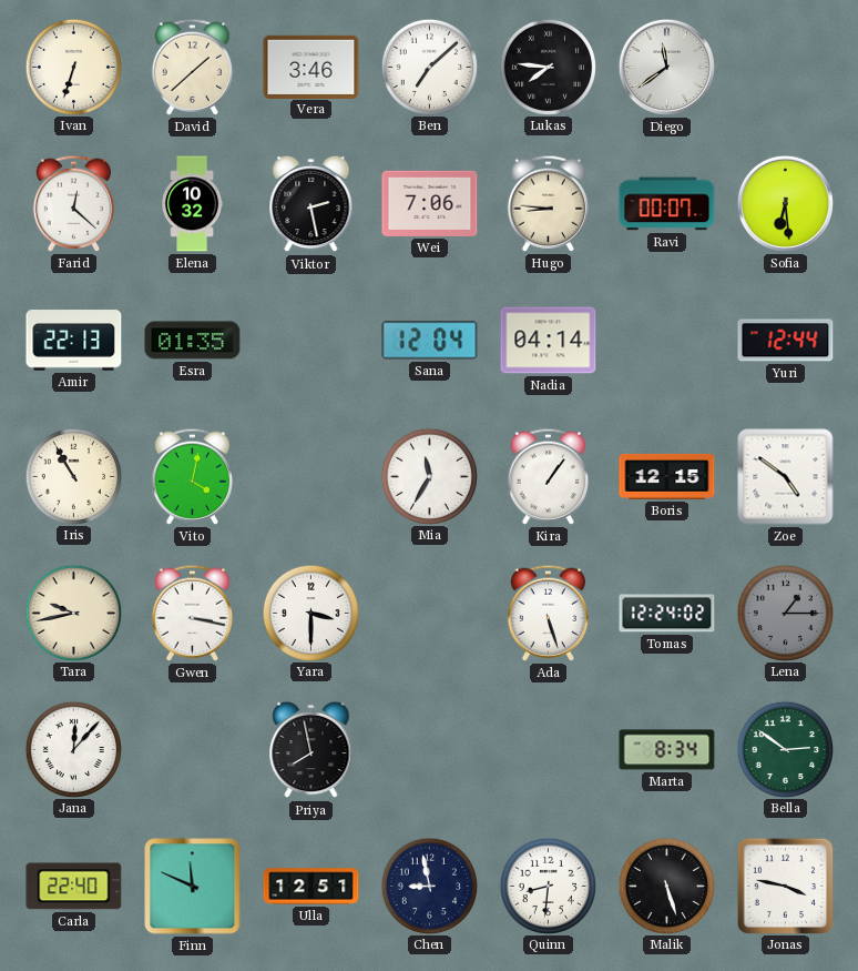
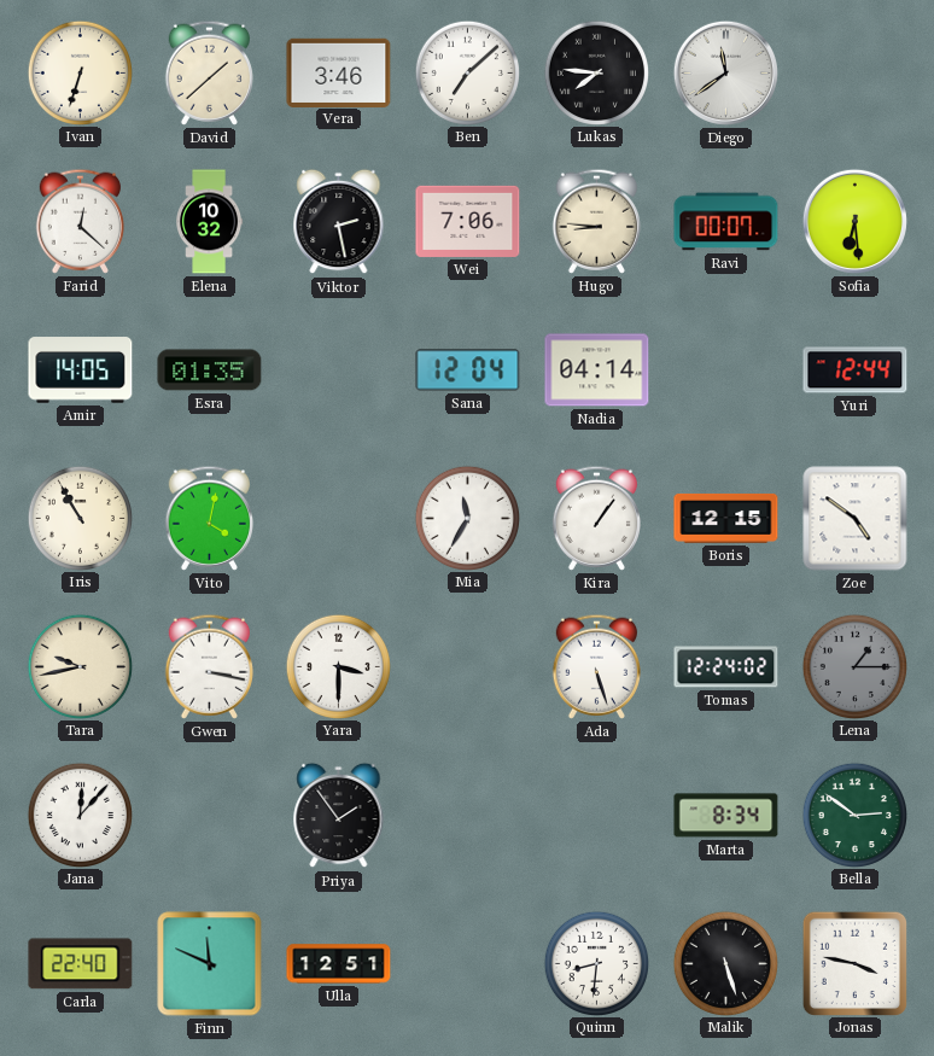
Amir: 22:13 -> 14:05
Priya: 7:58 -> 1:54
Chen: 8:58 -> none
